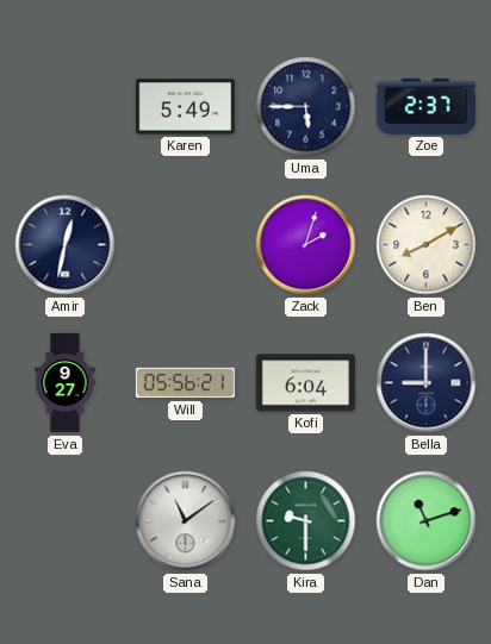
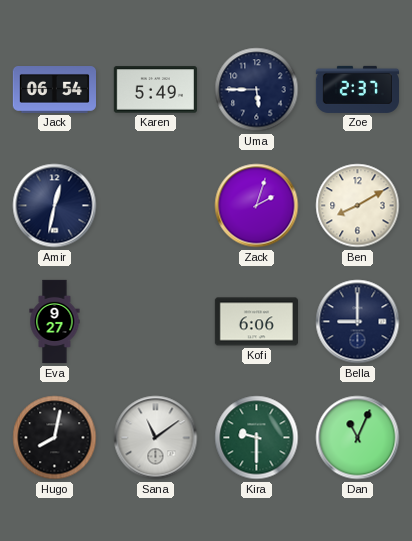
Jack: none -> 06:54
Will: 05:56 -> none
Kofi: 6:04 -> 6:06
Hugo: none -> 8:02
Dan: 11:12 -> 11:04
